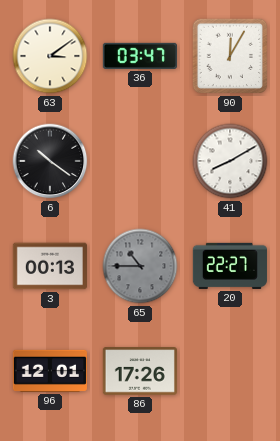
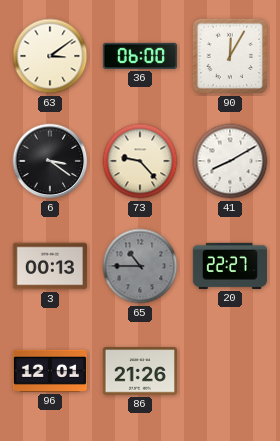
36: 03:47 -> 06:00
6: 10:21 -> 3:21
73: none -> 9:23
86: 17:26 -> 21:26
